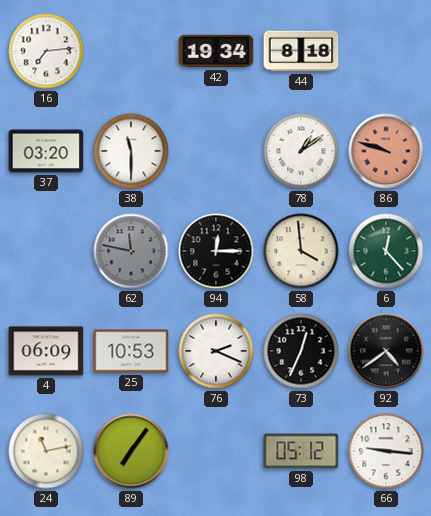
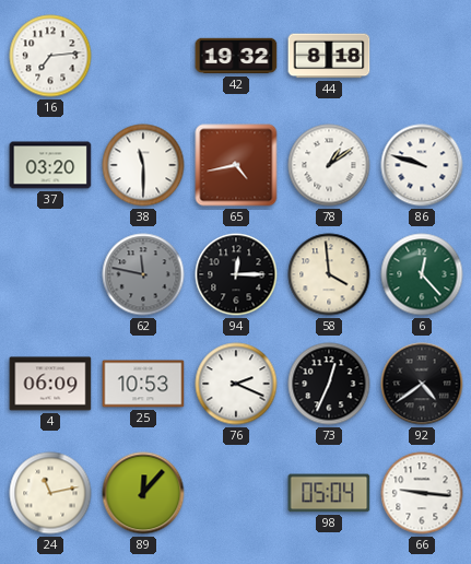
42: 19:34 -> 19:32
65: none -> 4:43
86 dial: salmon -> white
89: 7:06 -> 12:07
98: 05:12 -> 05:04
